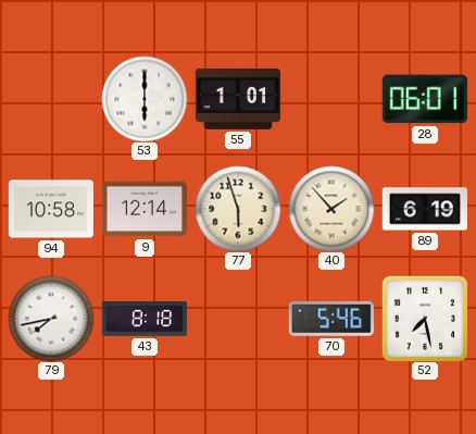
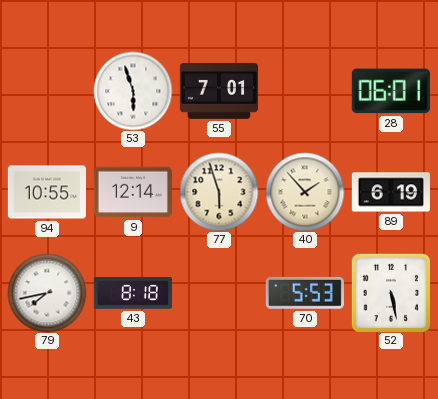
53: 6:00 -> 5:57
55: 1:01 -> 7:01
94: 10:58 -> 10:55
70: 5:46 -> 5:53
52: 7:28 -> 5:28
